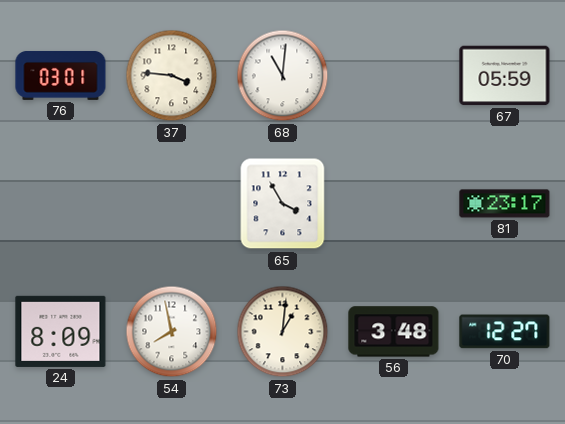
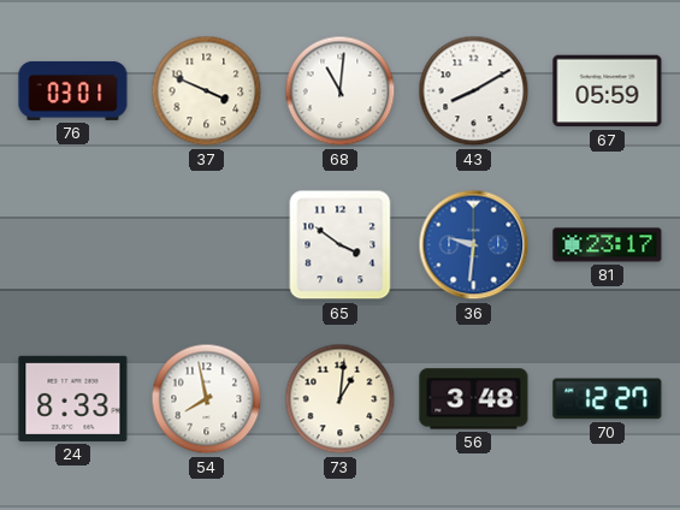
37: 3:46 -> 3:49
43: none -> 8:10
65: 3:55 -> 3:51
36: none -> 9:31
24: 8:09 -> 8:33
